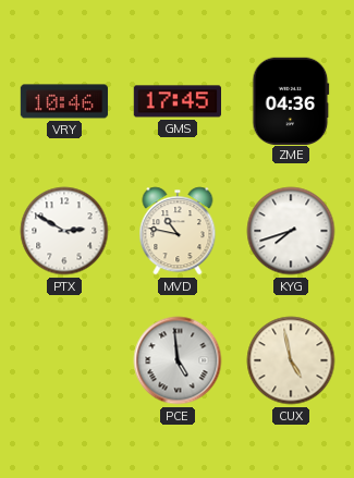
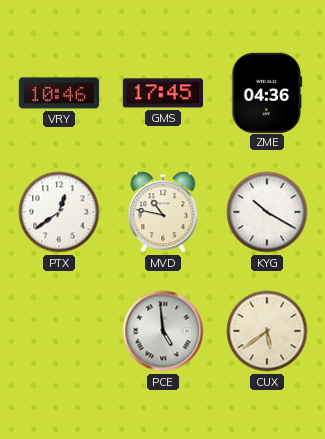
PTX: 2:50 -> 12:39
KYG: 7:42 -> 10:20
CUX: 4:58 -> 5:39
